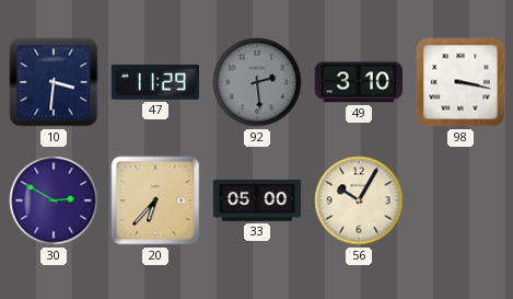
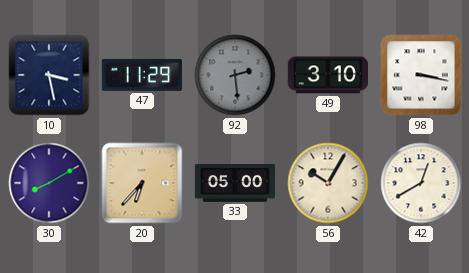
10: 3:31 -> 3:28
30: 2:50 -> 8:10
42: none -> 12:40
